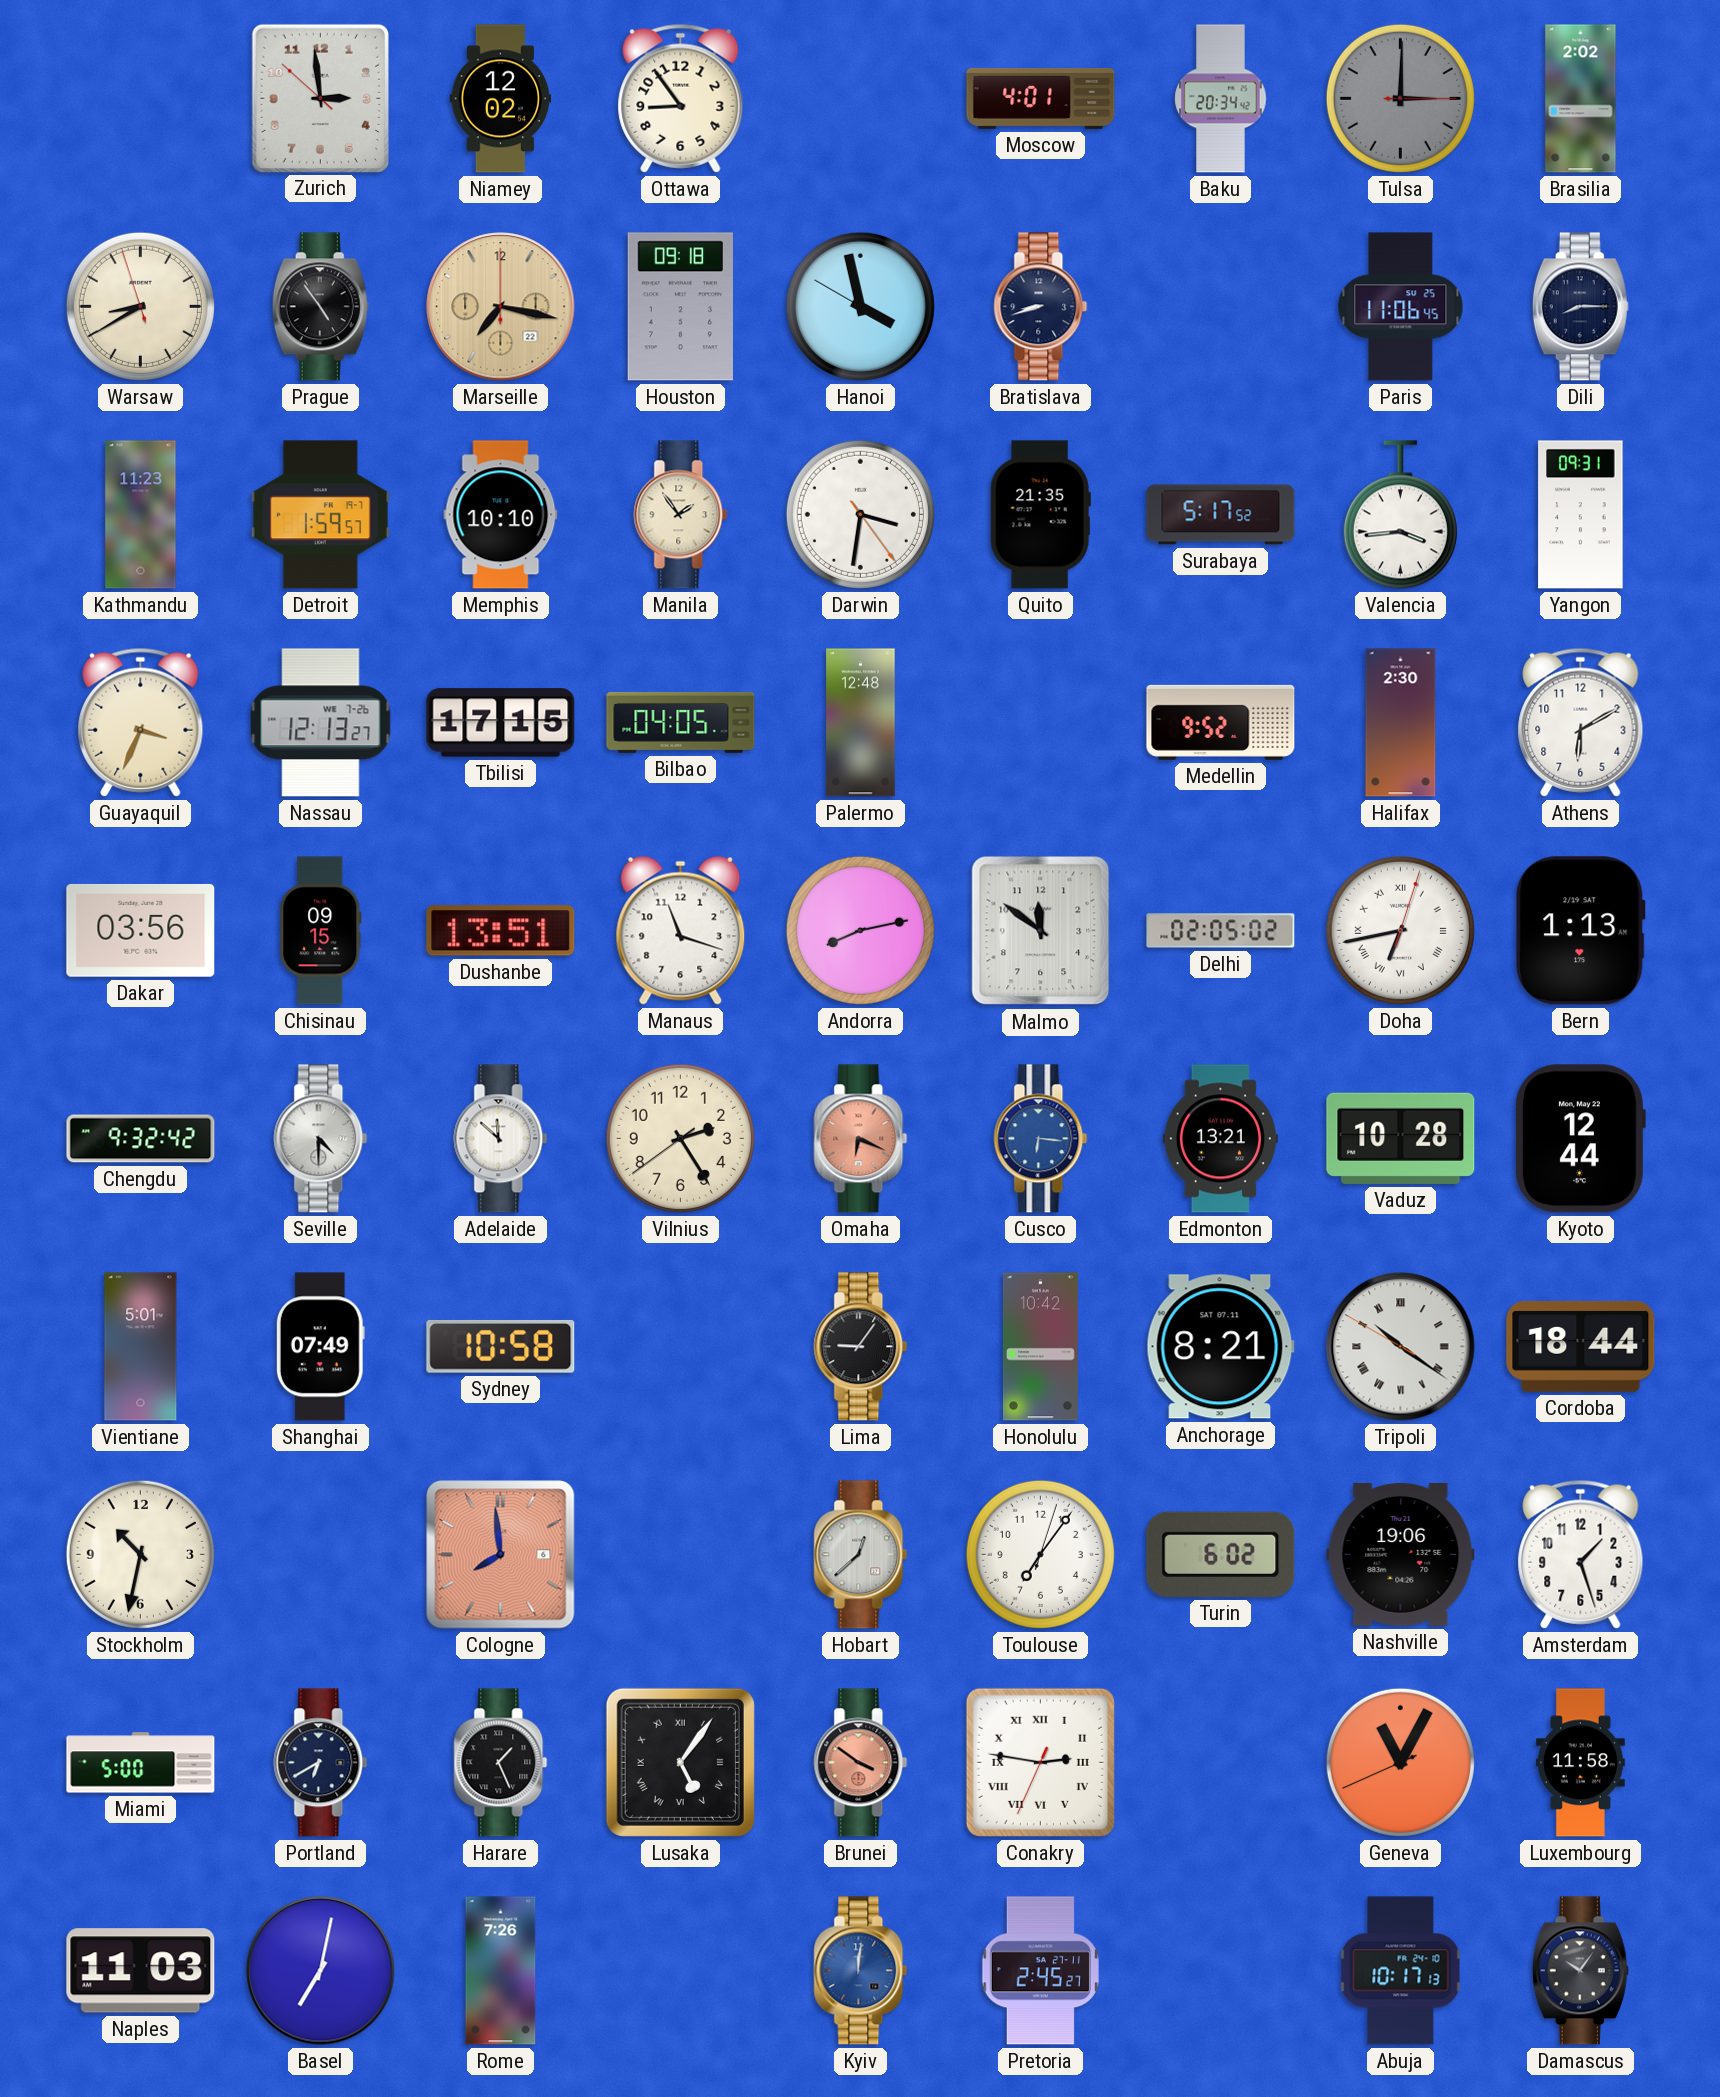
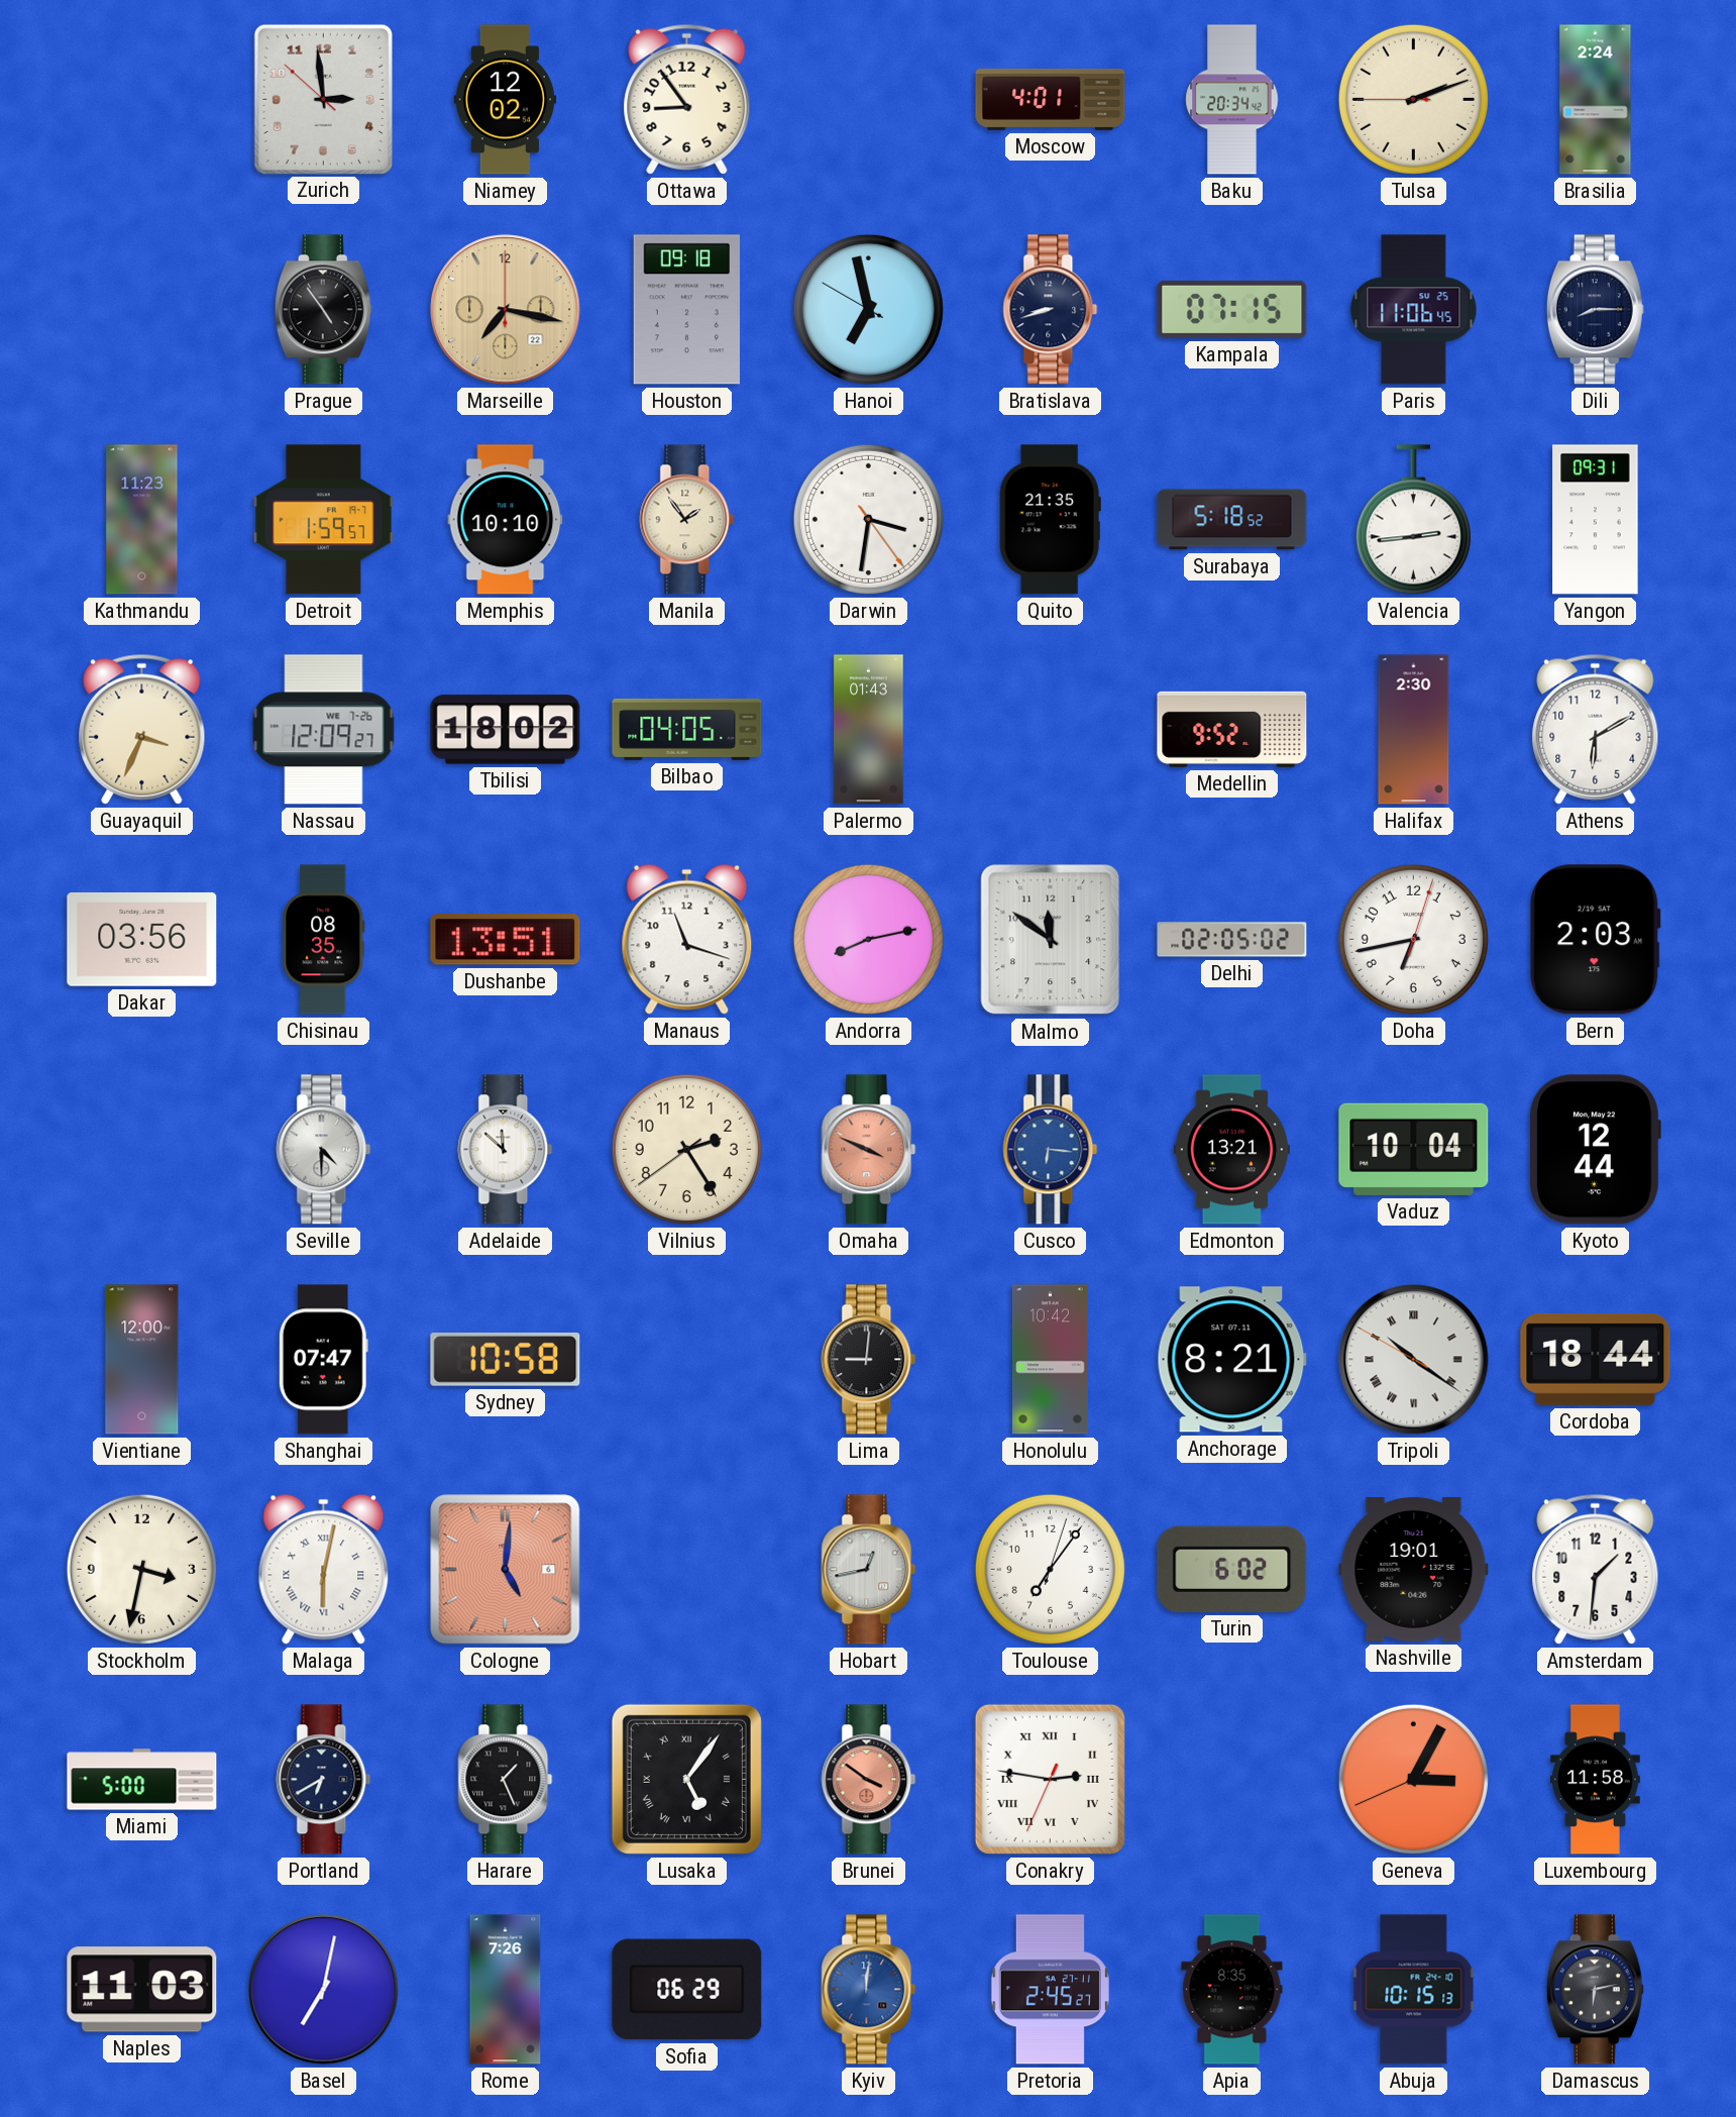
Tulsa: 3:00 -> 2:11
Tulsa dial: grey -> cream
Brasilia: 2:02 -> 2:24
Warsaw: 8:39 -> none
Hanoi: 3:57 -> 6:57
Kampala: none -> 07:15
Surabaya: 5:17 -> 5:18
Valencia: 3:44 -> 2:44
Nassau: 12:13 -> 12:09
Tbilisi: 17:15 -> 18:02
Palermo: 12:48 -> 01:43
Chisinau: 09:15 -> 08:35
Doha numerals: Roman -> Arabic
Bern: 1:13 -> 2:03
Chengdu: 9:32 -> none
Omaha: 6:19 -> 3:49
Vaduz: 10:28 -> 10:04
Vientiane: 5:01 -> 12:00
Shanghai: 07:49 -> 07:47
Lima: 9:06 -> 9:01
Stockholm: 10:32 -> 3:32
Malaga: none -> 6:02
Cologne: 7:59 -> 5:01
Hobart: 12:38 -> 12:43
Nashville: 19:06 -> 19:01
Amsterdam: 1:27 -> 1:31
Geneva: 11:04 -> 3:04
Sofia: none -> 06:29
Apia: none -> 8:35
Abuja: 10:17 -> 10:15
Damascus: 10:06 -> 6:13
